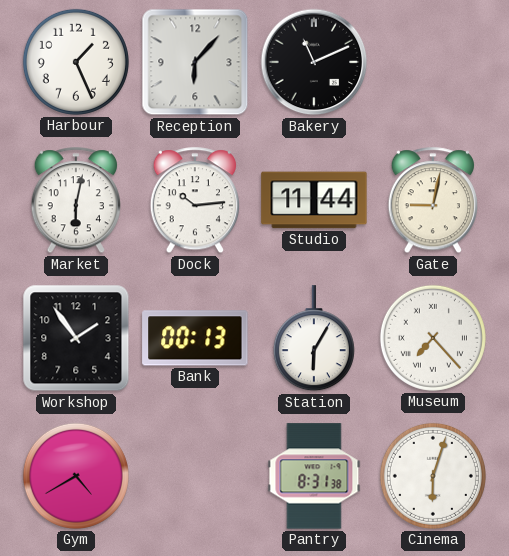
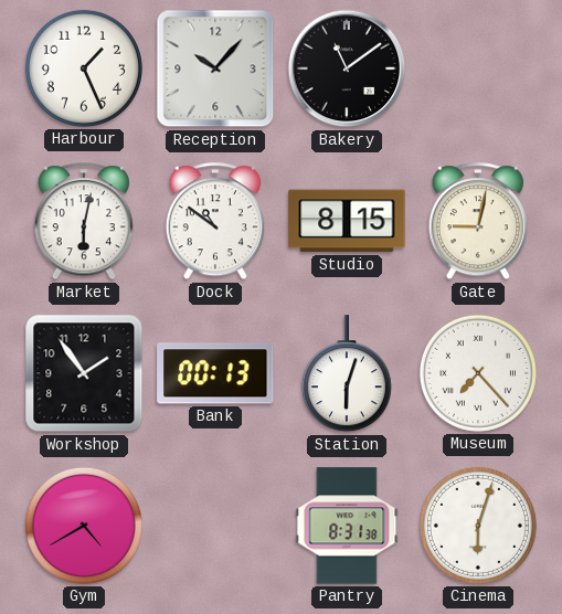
Reception: 6:07 -> 10:07
Bakery: 11:11 -> 11:09
Dock: 10:14 -> 10:51
Studio: 11:44 -> 8:15
Station: 6:05 -> 6:03
